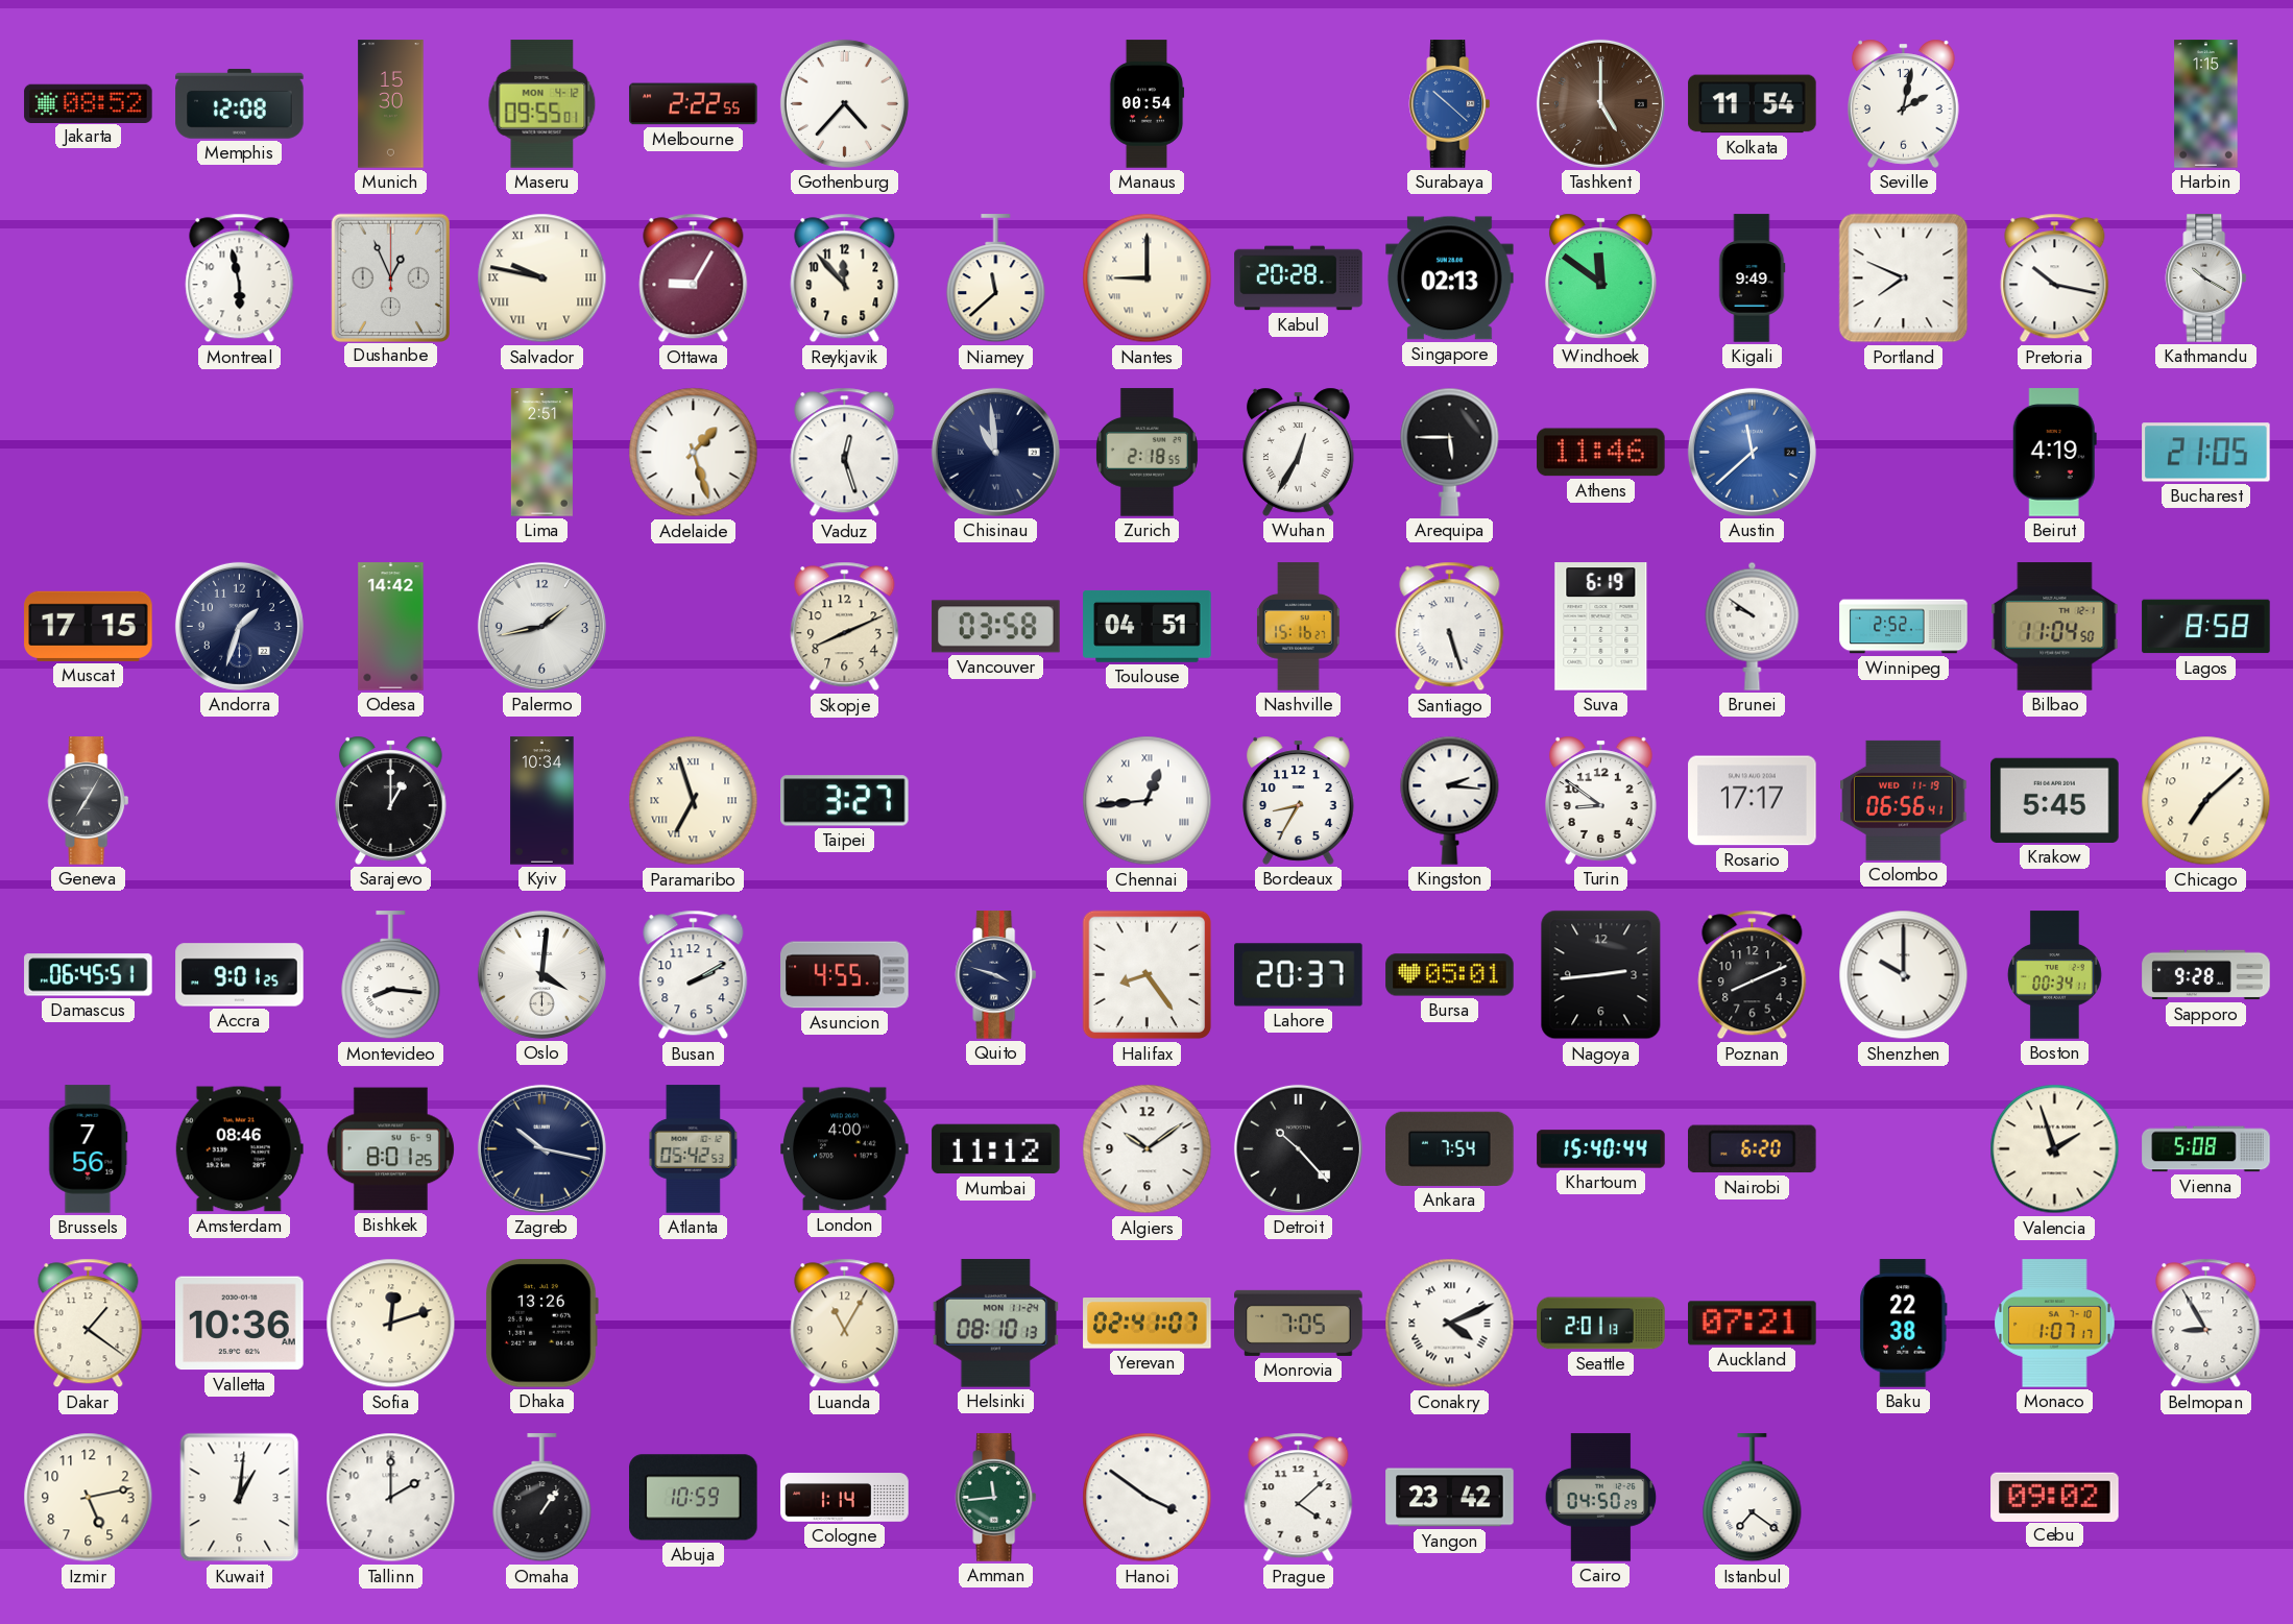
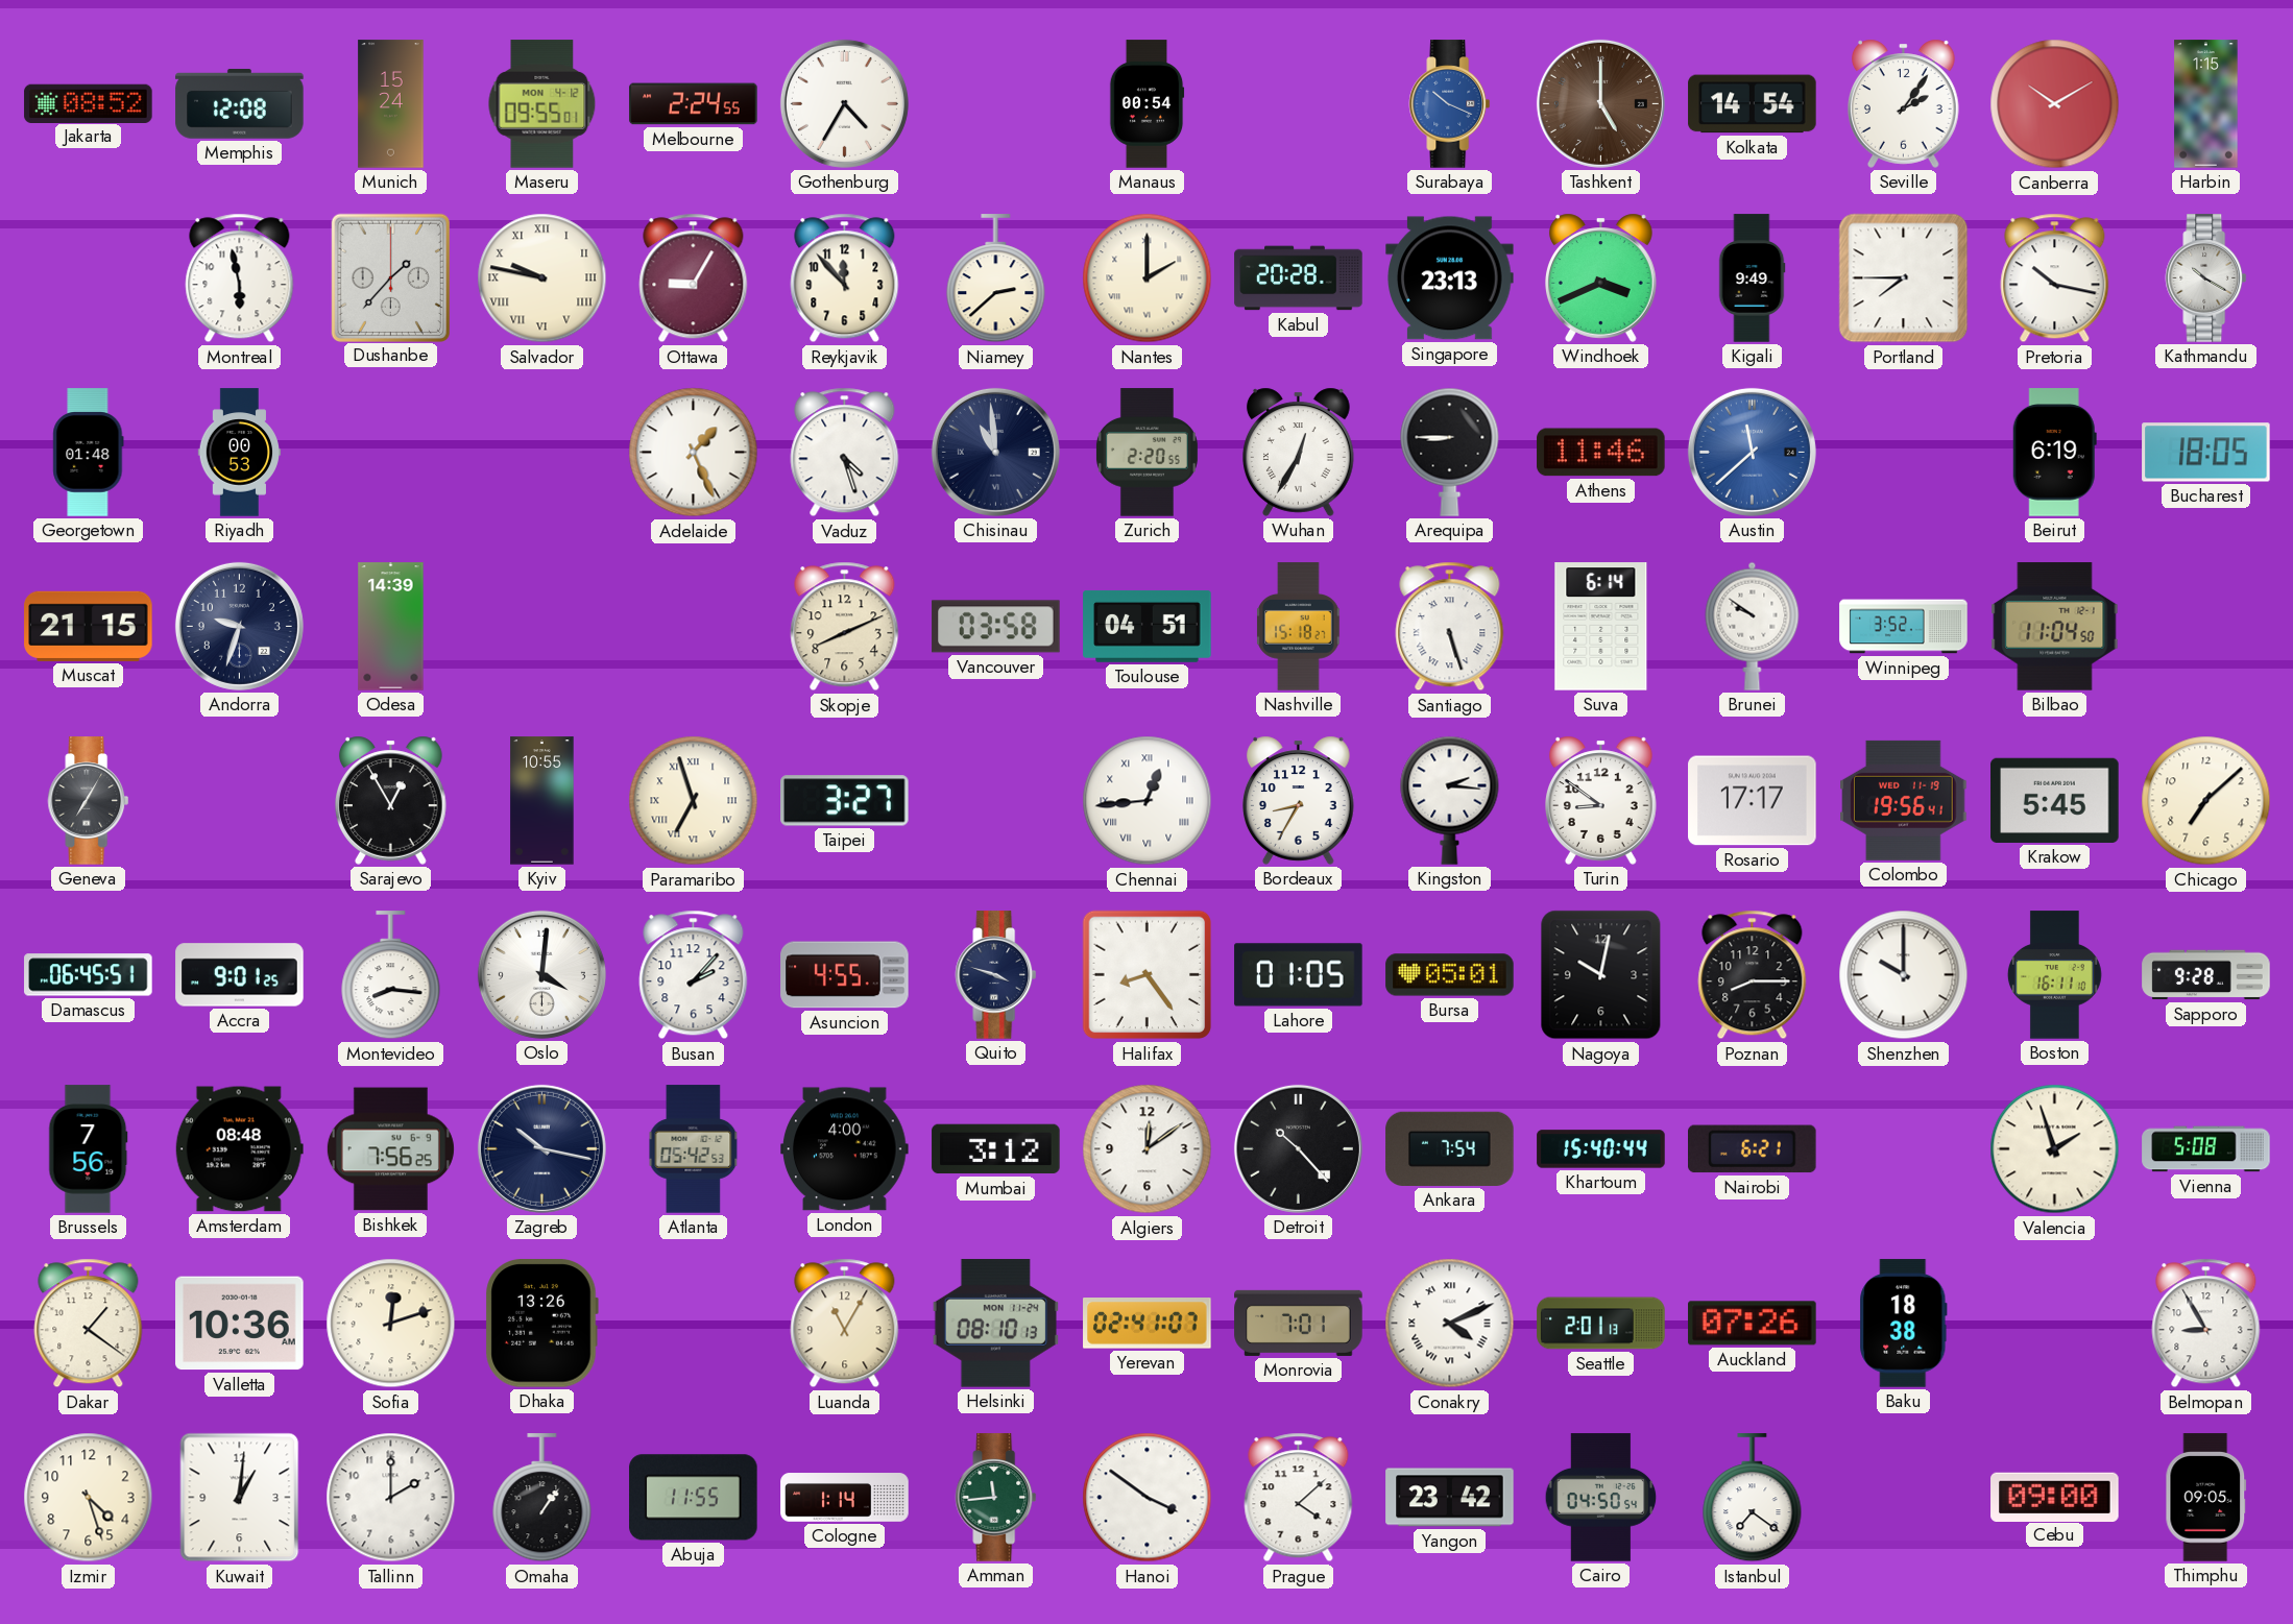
Munich: 15:30 -> 15:24
Melbourne: 2:22 -> 2:24
Gothenburg: 4:37 -> 4:35
Surabaya: 10:22 -> 10:19
Kolkata: 11:54 -> 14:54
Seville: 2:02 -> 2:06
Canberra: none -> 10:10
Dushanbe: 12:56 -> 1:37
Niamey: 11:38 -> 2:38
Nantes: 9:00 -> 2:00
Singapore: 02:13 -> 23:13
Windhoek: 11:51 -> 3:41
Portland: 7:49 -> 7:45
Georgetown: none -> 01:48
Riyadh: none -> 00:53
Lima: 2:51 -> none
Adelaide: 1:27 -> 1:26
Vaduz: 12:27 -> 4:27
Zurich: 2:18 -> 2:20
Arequipa: 5:45 -> 8:45
Beirut: 4:19 -> 6:19
Bucharest: 21:05 -> 18:05
Muscat: 17:15 -> 21:15
Andorra: 1:33 -> 9:33
Odesa: 14:42 -> 14:39
Palermo: 1:43 -> none
Nashville: 15:16 -> 15:18
Suva: 6:19 -> 6:14
Winnipeg: 2:52 -> 3:52
Lagos: 8:58 -> none
Sarajevo: 1:00 -> 12:55
Kyiv: 10:34 -> 10:55
Colombo: 06:56 -> 19:56
Busan: 2:10 -> 2:07
Lahore: 20:37 -> 01:05
Nagoya: 2:44 -> 10:02
Poznan: 8:11 -> 8:15
Boston: 00:34 -> 16:11
Amsterdam: 08:46 -> 08:48
Bishkek: 8:01 -> 7:56
Mumbai: 11:12 -> 3:12
Algiers: 10:09 -> 12:09
Nairobi: 6:20 -> 6:21
Monrovia: 7:05 -> 7:01
Auckland: 07:21 -> 07:26
Baku: 22:38 -> 18:38
Monaco: 1:07 -> none
Izmir: 5:13 -> 4:27
Abuja: 10:59 -> 11:55
Cairo: 04:50:29 -> 04:50:54
Cebu: 09:02 -> 09:00
Thimphu: none -> 09:05
